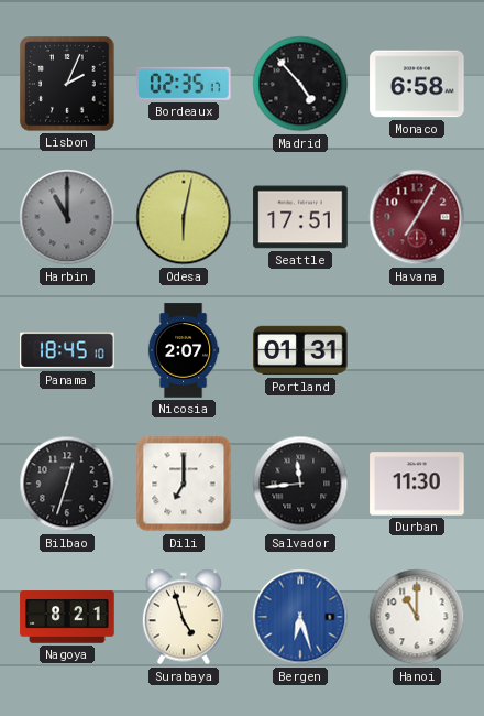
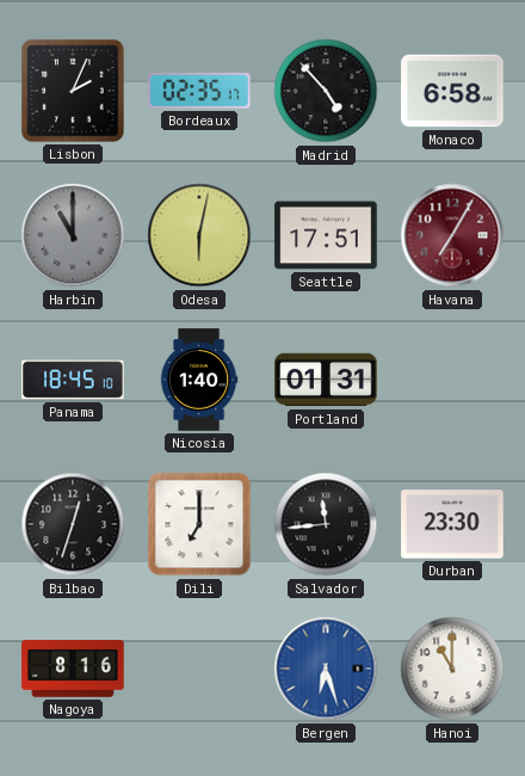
Nicosia: 2:07 -> 1:40
Durban: 11:30 -> 23:30
Nagoya: 8:21 -> 8:16
Surabaya: 4:57 -> none
